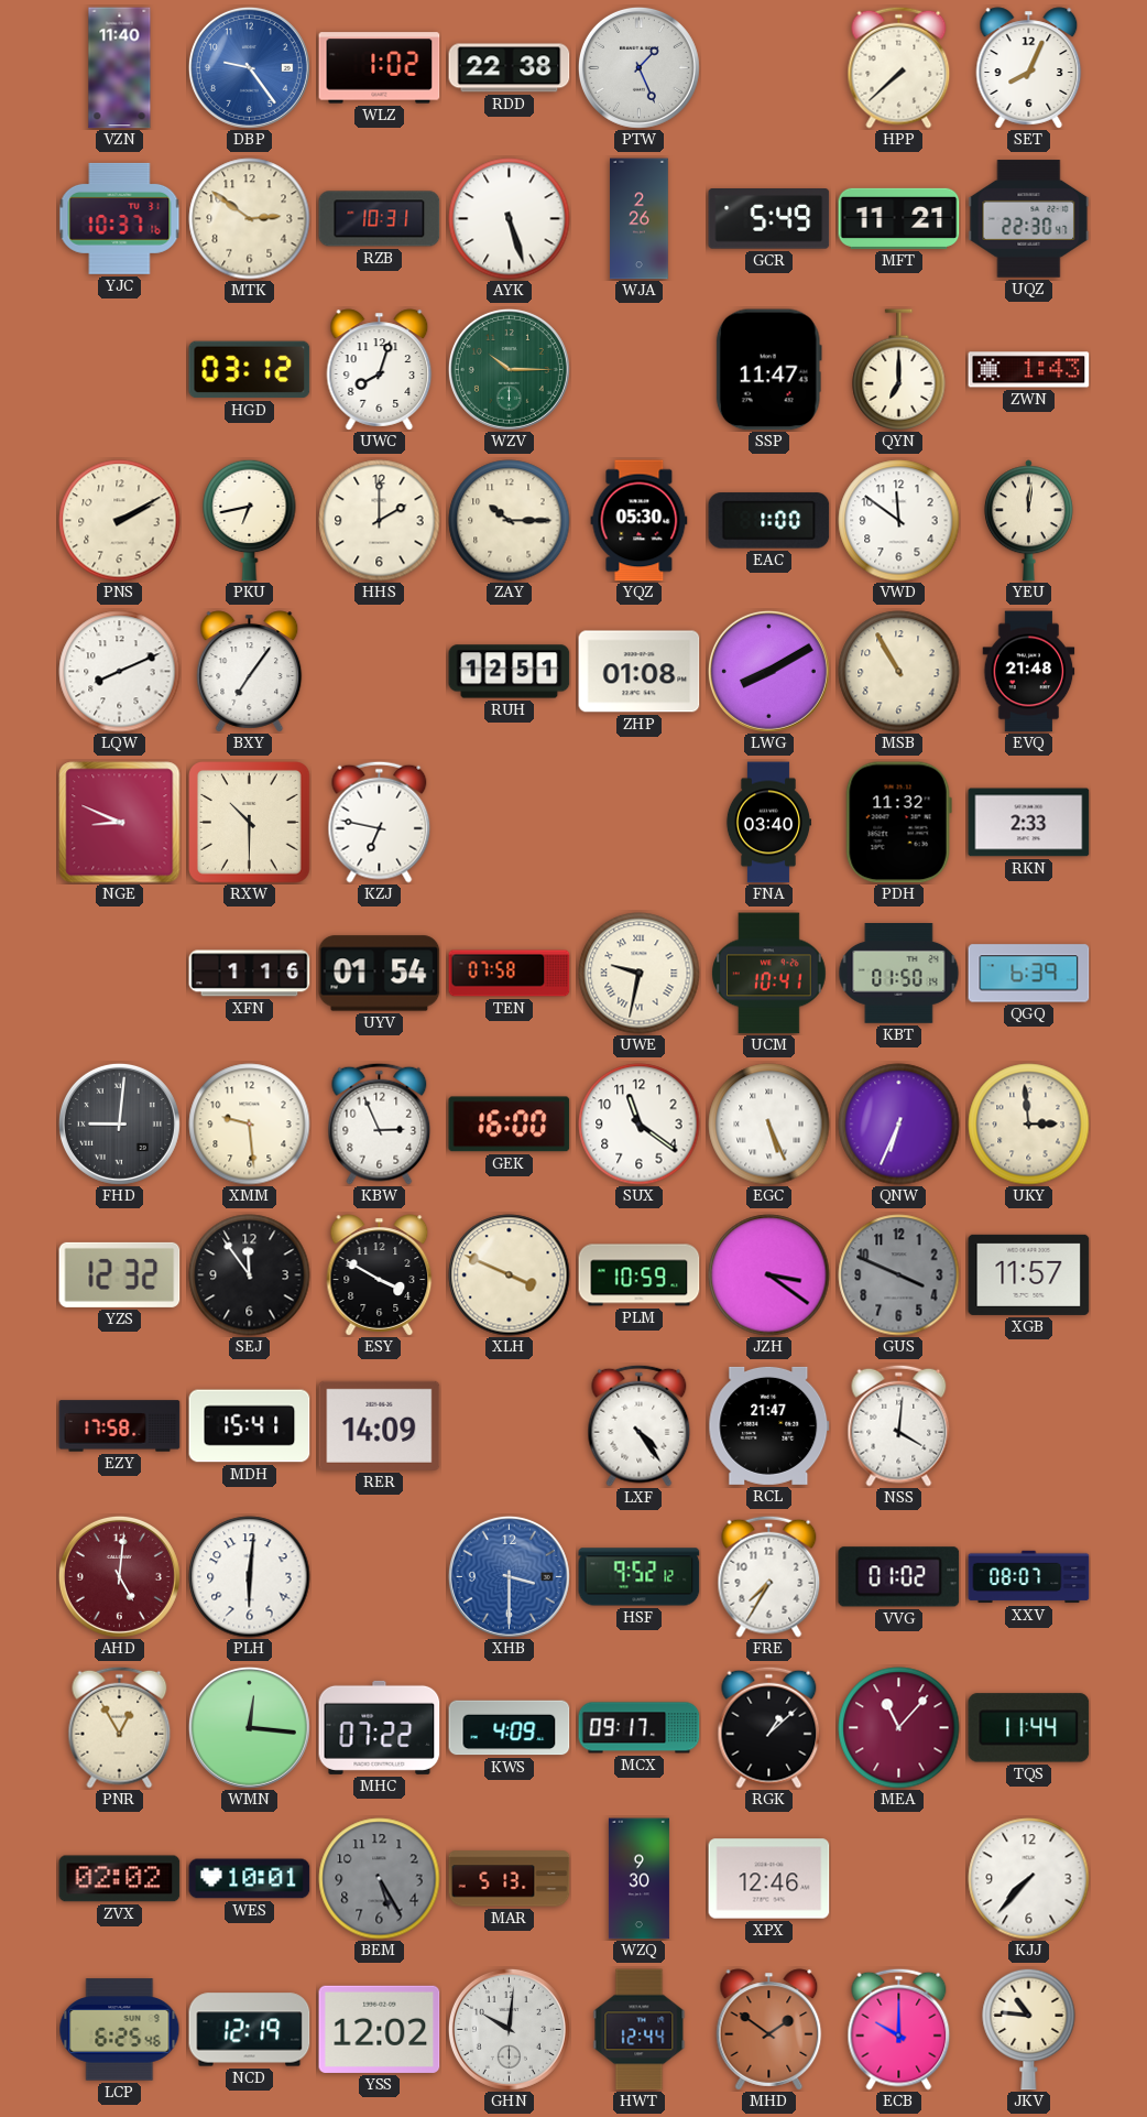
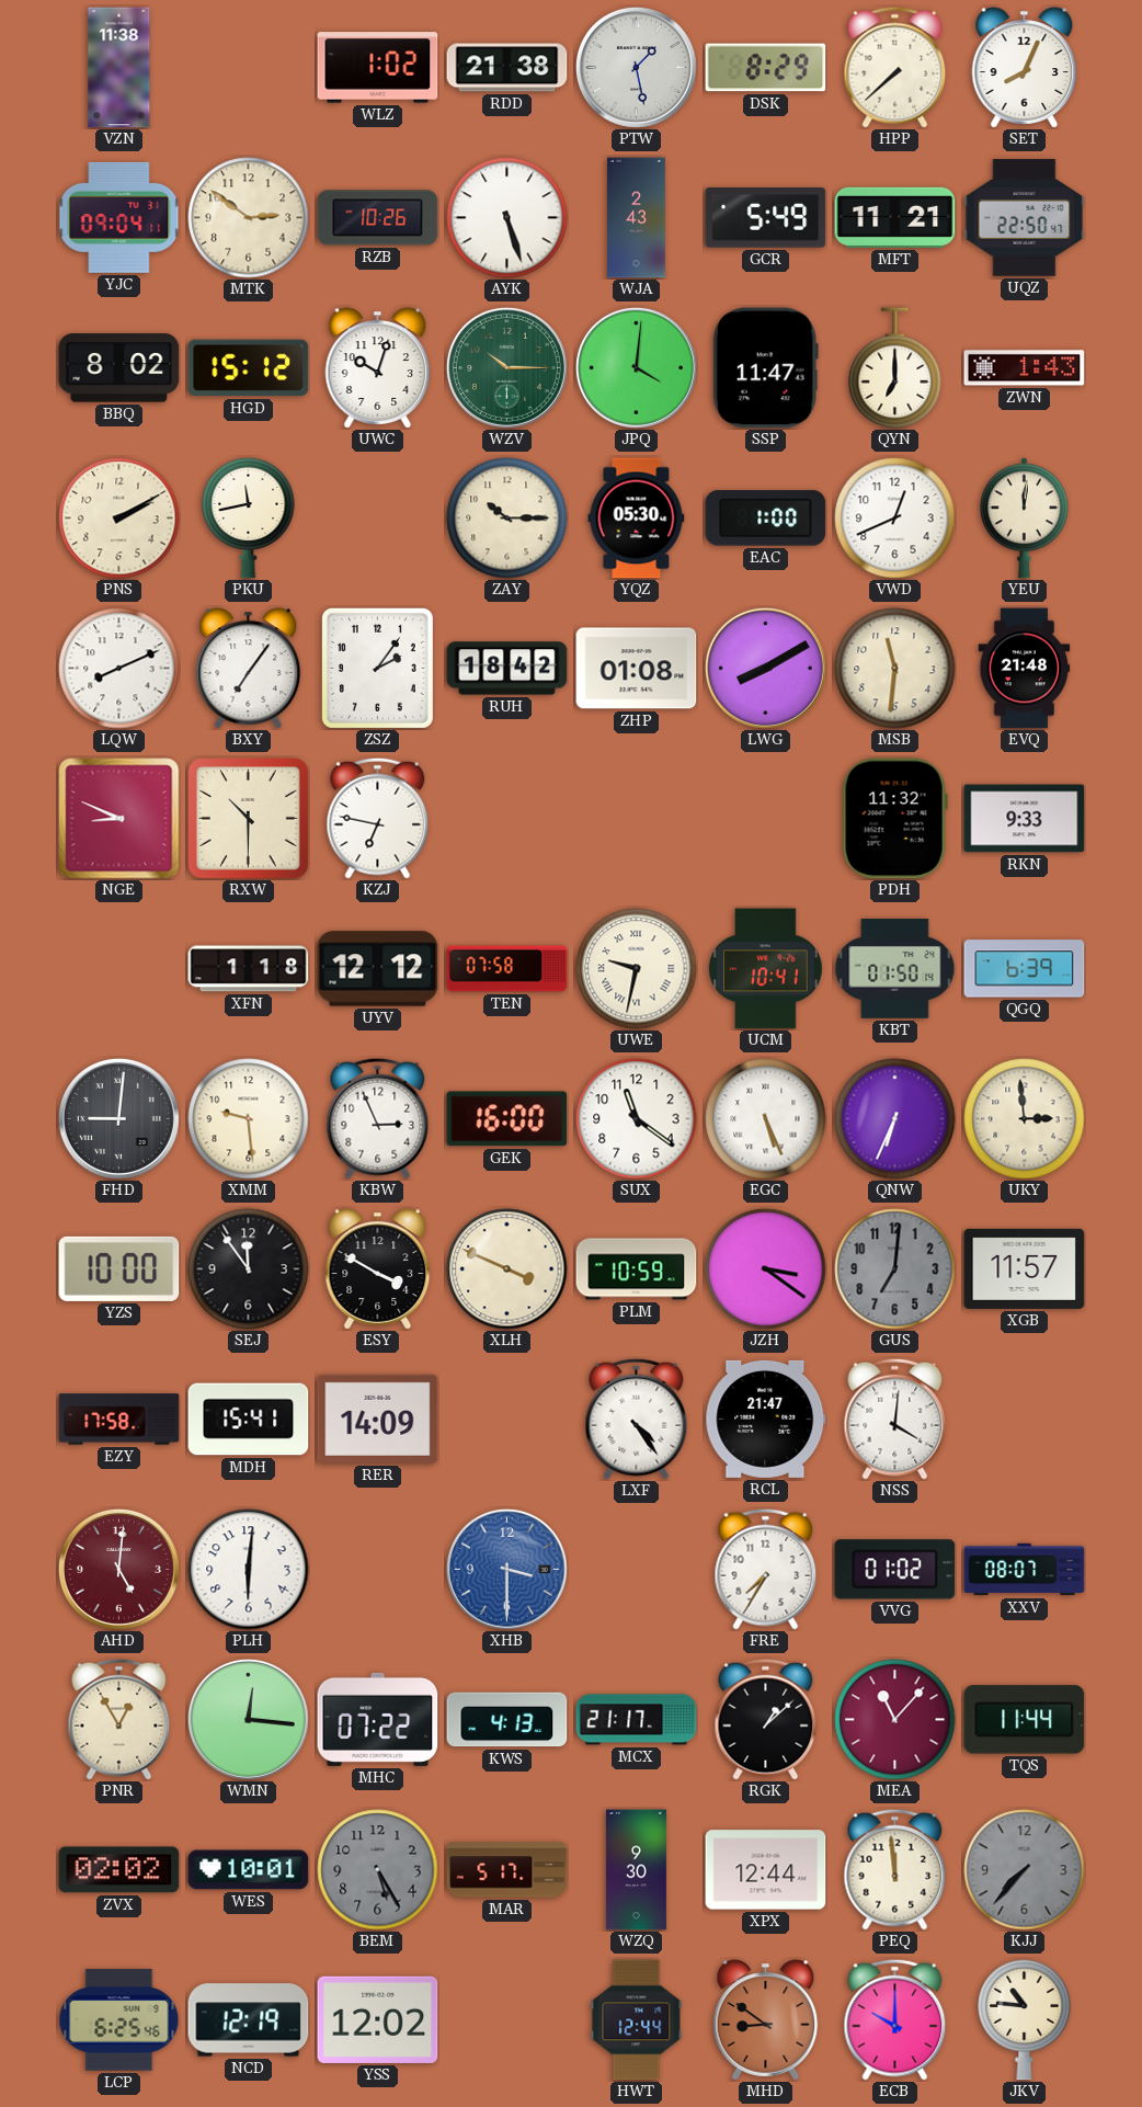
VZN: 11:40 -> 11:38
DBP: 9:24 -> none
RDD: 22:38 -> 21:38
PTW: 1:26 -> 1:28
DSK: none -> 8:29
YJC: 10:37 -> 09:04
RZB: 10:31 -> 10:26
WJA: 2:26 -> 2:43
UQZ: 22:30 -> 22:50
BBQ: none -> 8:02
HGD: 03:12 -> 15:12
UWC: 8:03 -> 10:03
JPQ: none -> 4:01
PKU: 6:43 -> 11:43
HHS: 2:00 -> none
VWD: 11:51 -> 12:41
ZSZ: none -> 2:06
RUH: 12:51 -> 18:42
MSB: 10:55 -> 11:31
FNA: 03:40 -> none
RKN: 2:33 -> 9:33
XFN: 1:16 -> 1:18
UYV: 01:54 -> 12:12
YZS: 12:32 -> 10:00
GUS: 3:49 -> 7:01
HSF: 9:52 -> none
KWS: 4:09 -> 4:13
MCX: 09:17 -> 21:17
MAR: 5:13 -> 5:17
XPX: 12:46 -> 12:44
PEQ: none -> 11:59
KJJ dial: white -> grey
GHN: 10:01 -> none
MHD: 1:51 -> 8:51
